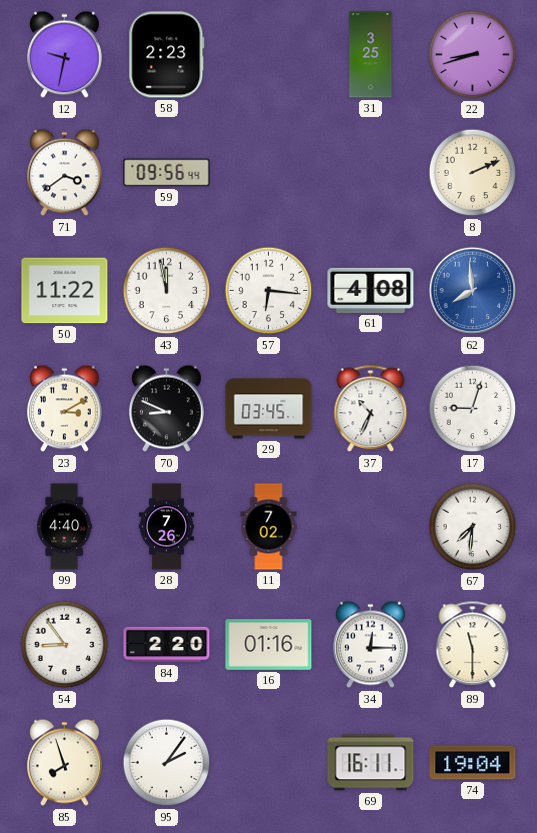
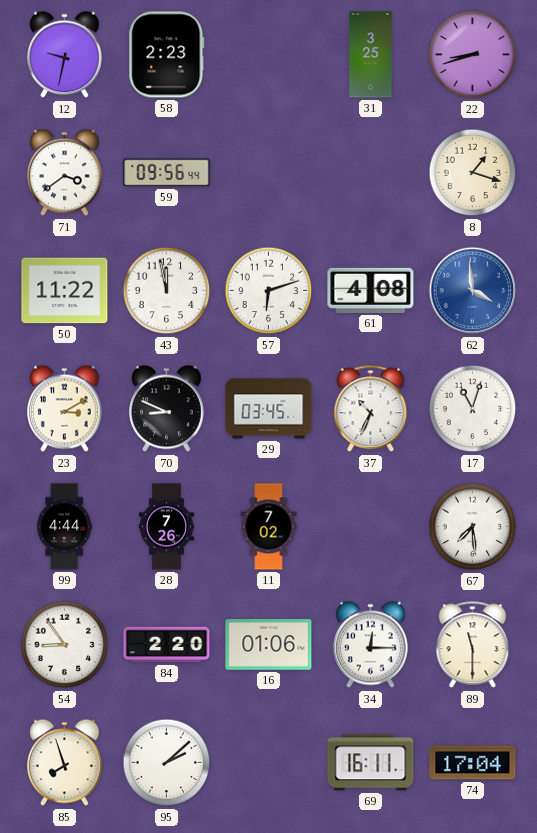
8: 2:11 -> 1:18
57: 6:16 -> 6:12
62: 7:59 -> 3:59
17: 9:03 -> 11:03
99: 4:40 -> 4:44
67: 7:31 -> 7:29
16: 01:16 -> 01:06
95: 2:06 -> 2:08
74: 19:04 -> 17:04
